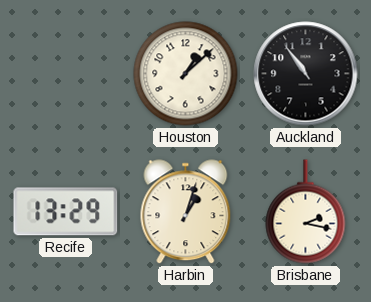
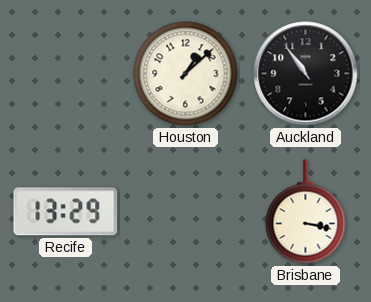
Harbin: 1:03 -> none
Brisbane: 2:17 -> 3:17
